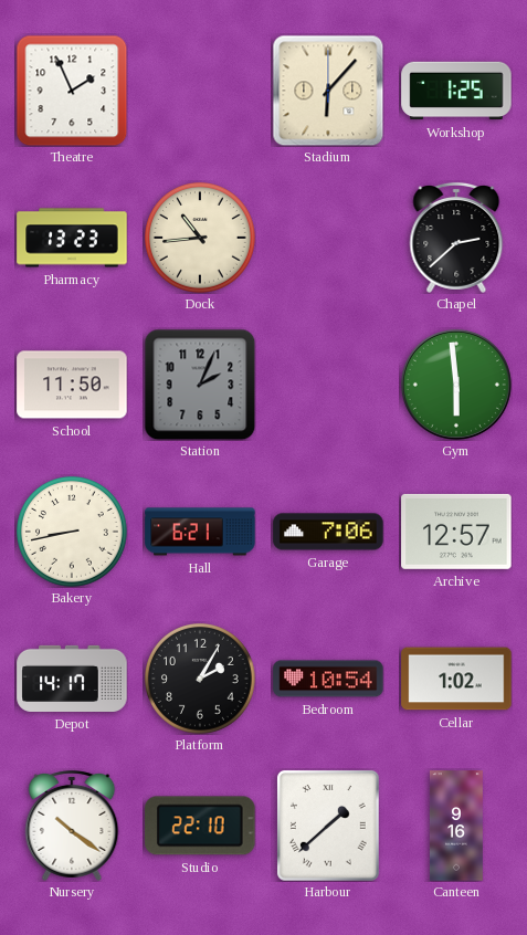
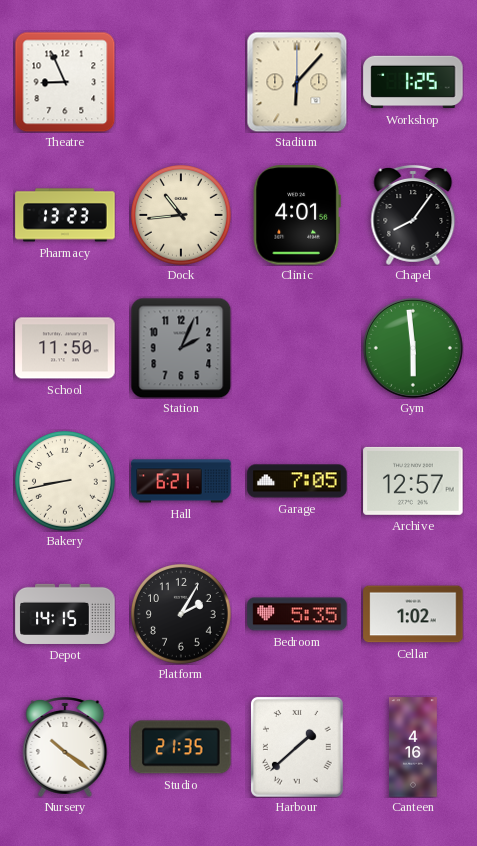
Theatre: 1:56 -> 8:56
Clinic: none -> 4:01
Chapel: 2:38 -> 8:06
Garage: 7:06 -> 7:05
Depot: 14:17 -> 14:15
Bedroom: 10:54 -> 5:35
Studio: 22:10 -> 21:35
Canteen: 9:16 -> 4:16
